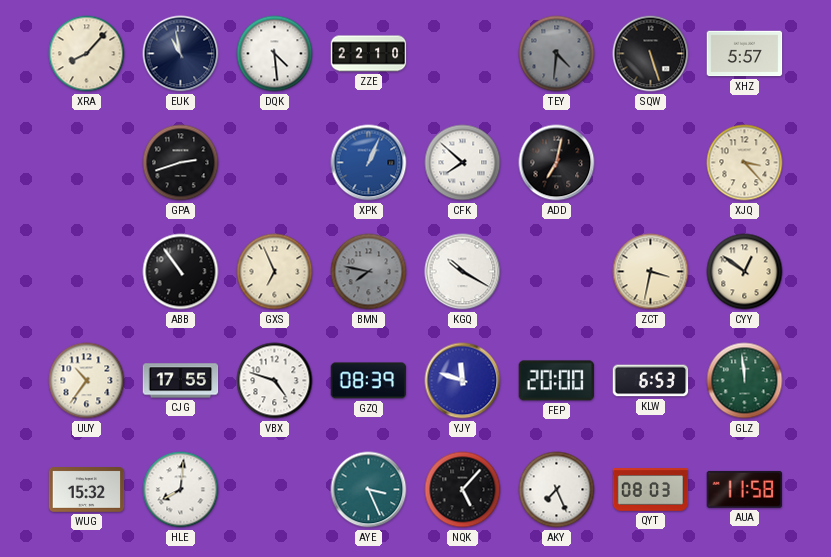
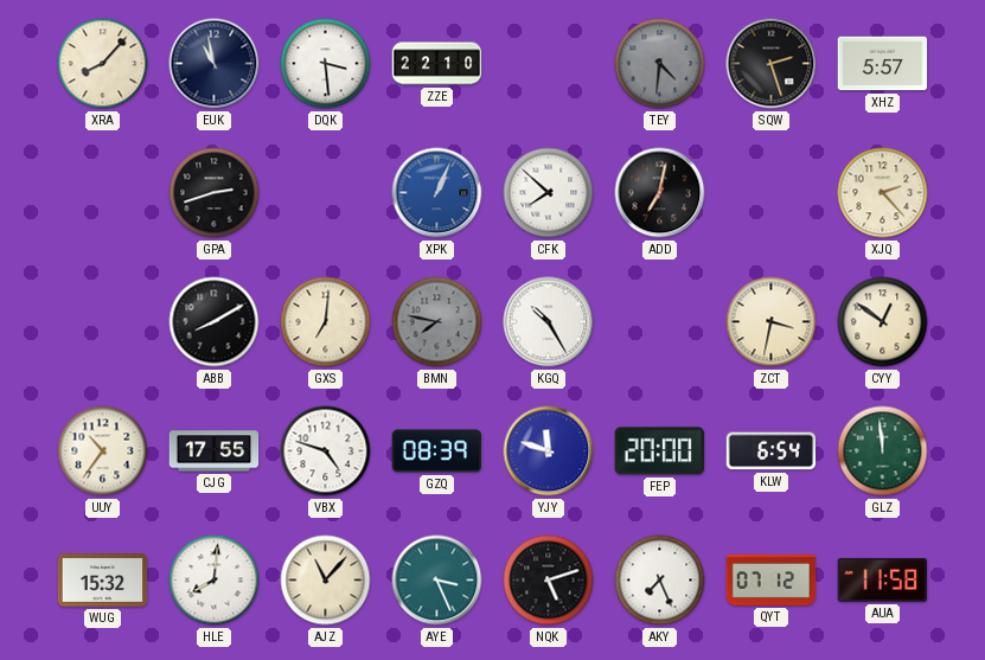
DQK: 4:29 -> 3:29
SQW: 5:27 -> 2:27
XJQ: 3:23 -> 2:23
ABB: 10:54 -> 8:10
GXS: 6:56 -> 7:01
KGQ: 10:20 -> 10:25
KLW: 6:53 -> 6:54
AJZ: none -> 11:07
NQK: 5:07 -> 5:12
QYT: 08:03 -> 07:12
